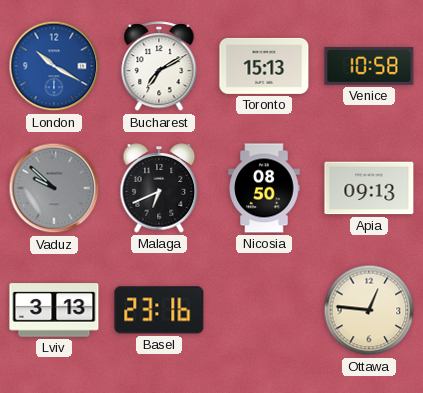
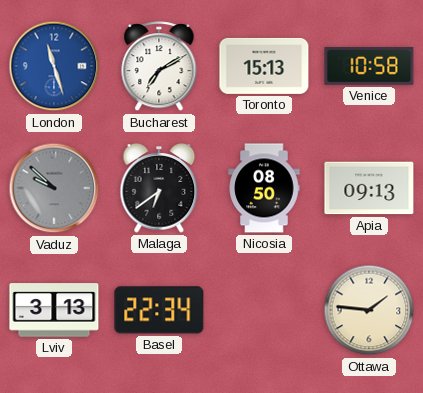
London: 10:20 -> 11:27
Malaga: 6:41 -> 6:39
Basel: 23:16 -> 22:34
Ottawa: 12:46 -> 1:46
